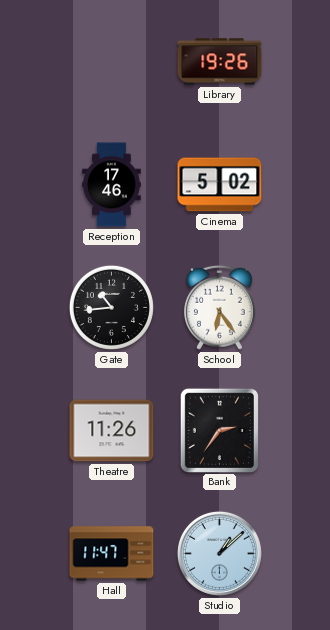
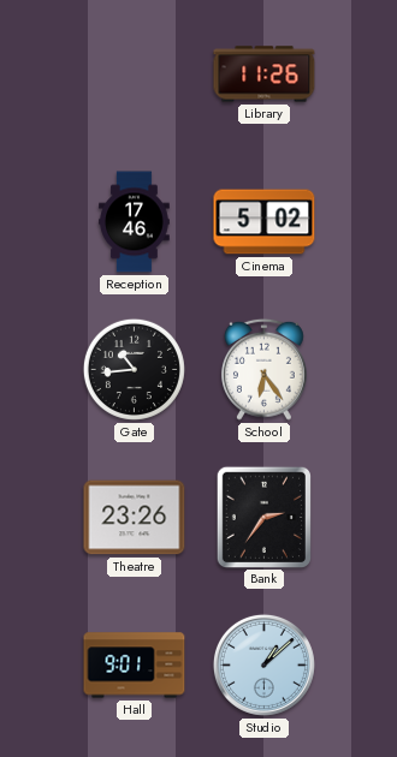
Library: 19:26 -> 11:26
Theatre: 11:26 -> 23:26
Hall: 11:47 -> 9:01
